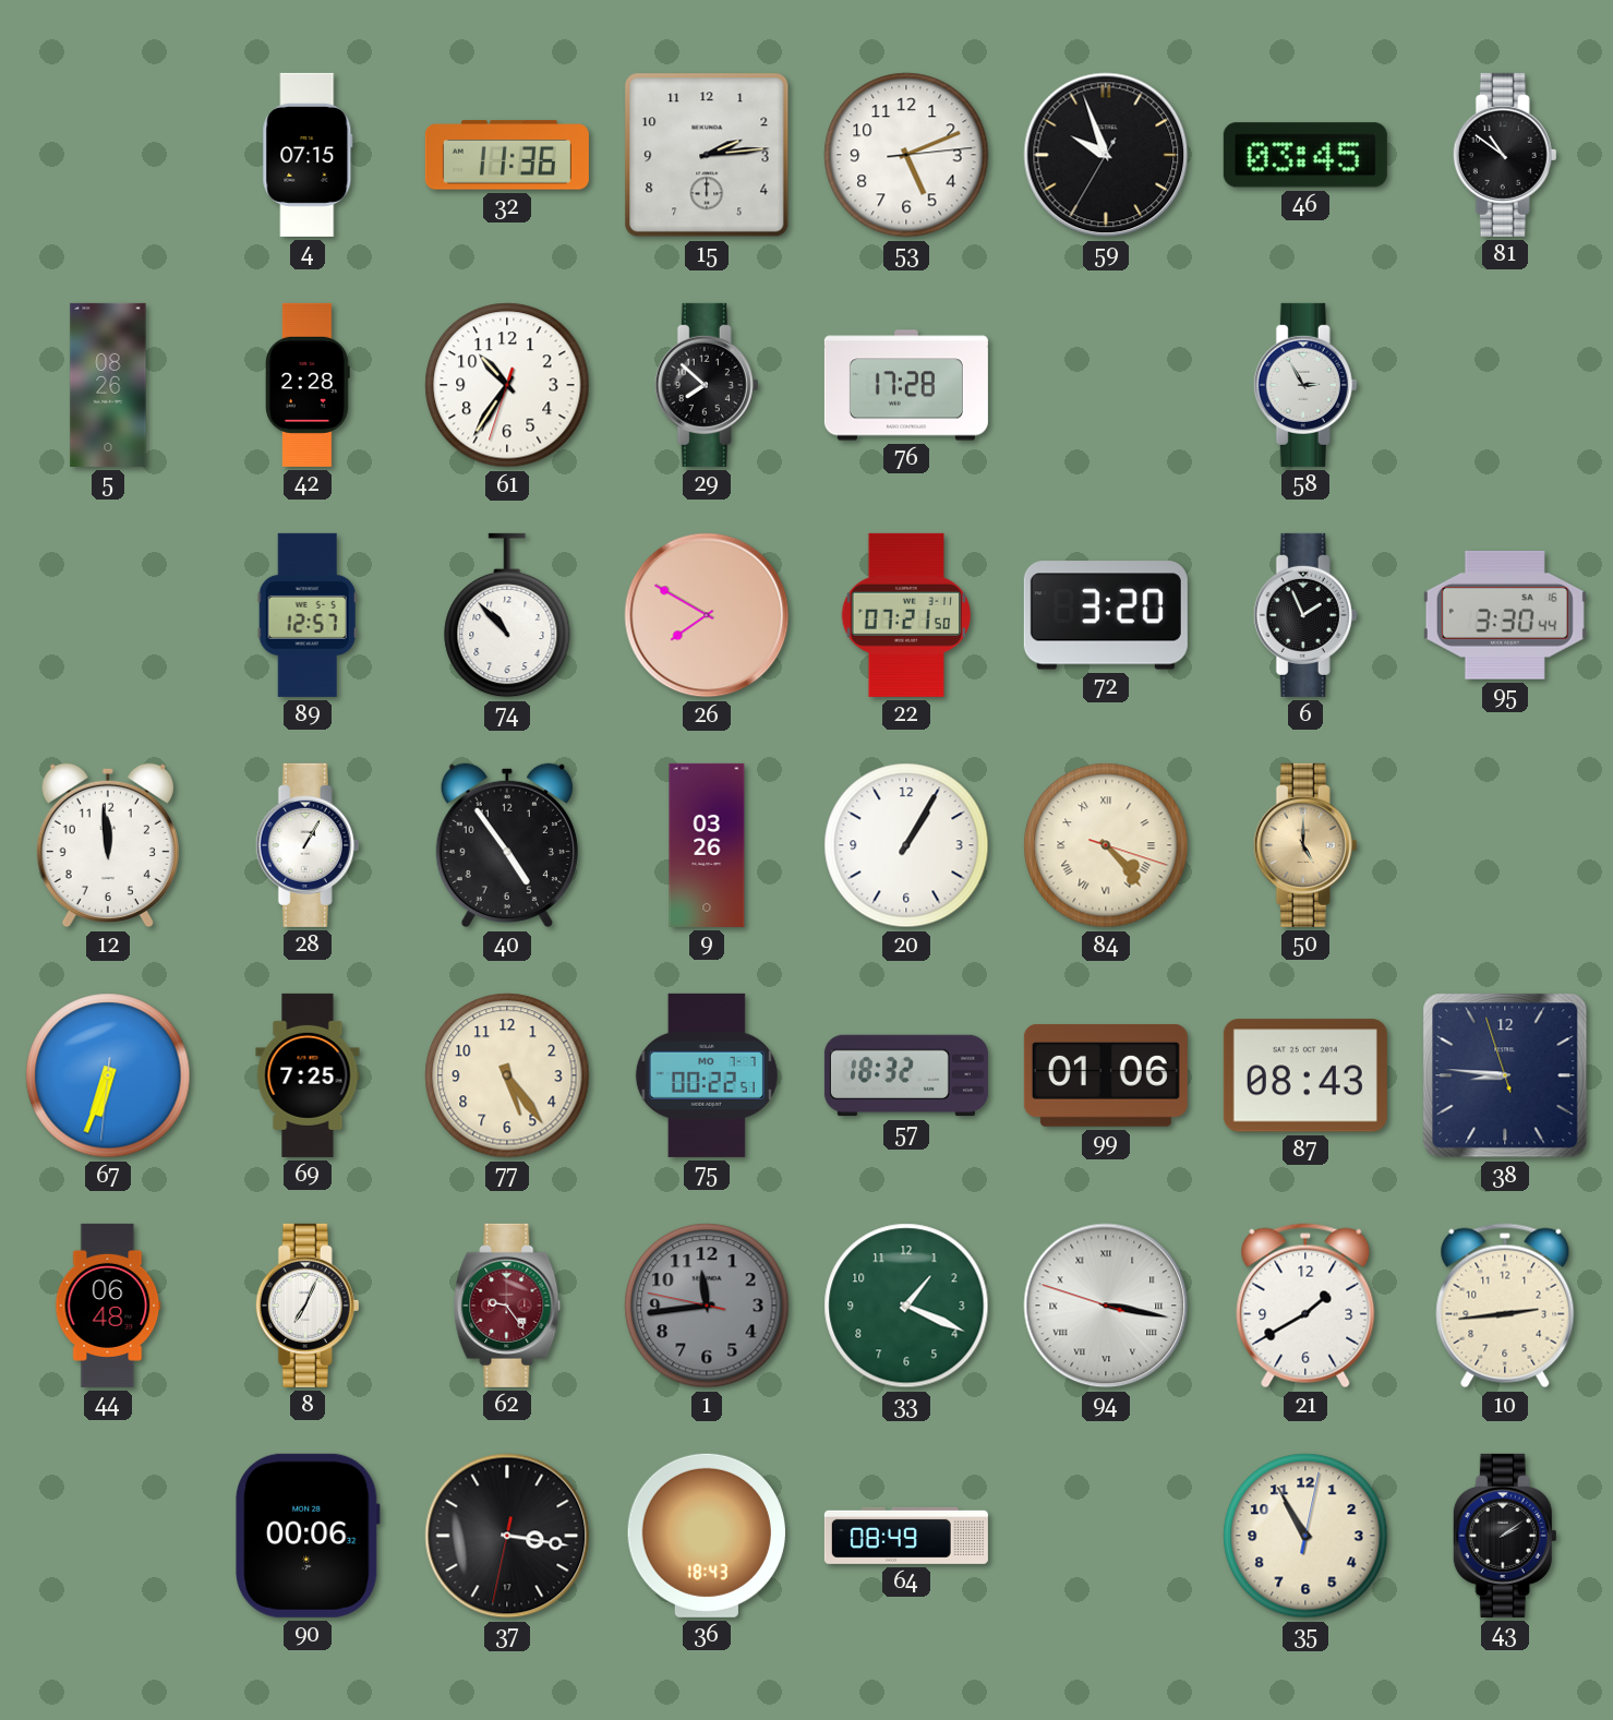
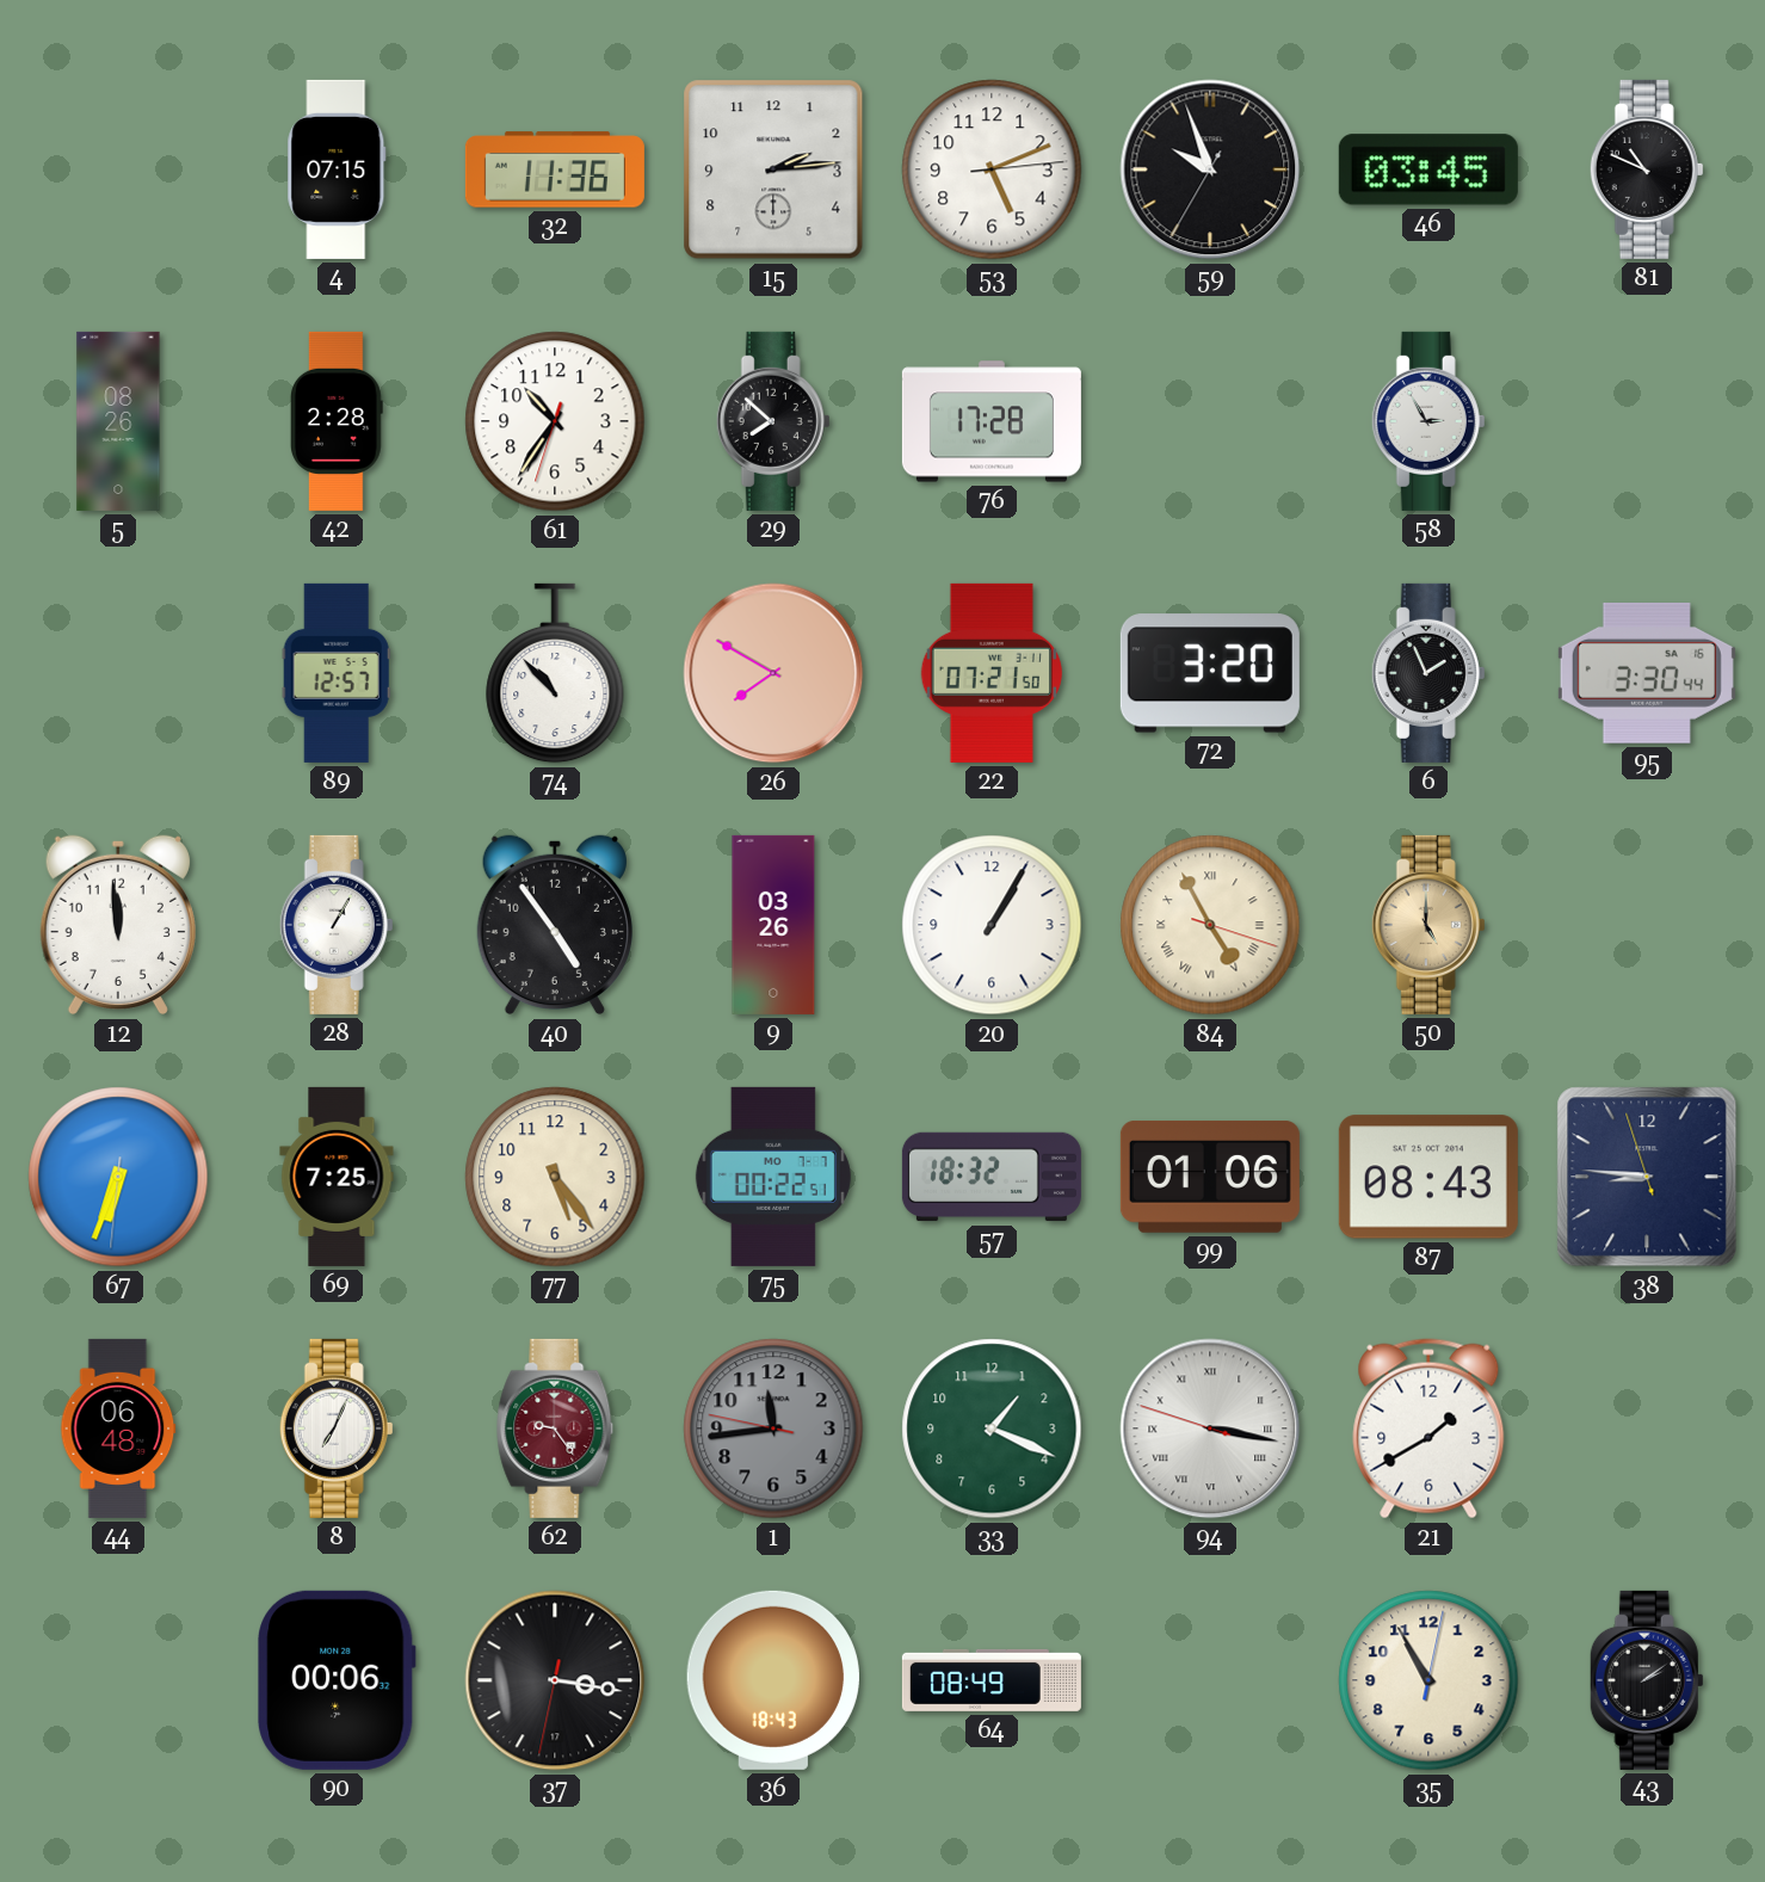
81: 10:51 -> 10:49
84: 4:23 -> 4:55
10: 2:44 -> none
